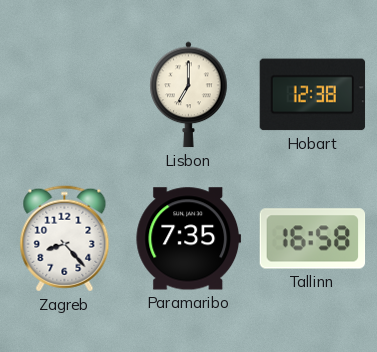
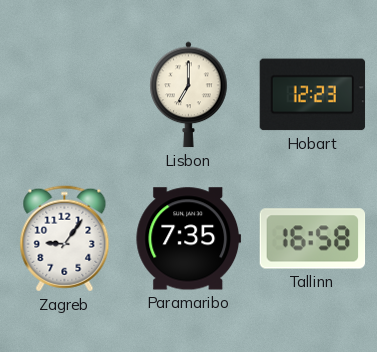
Hobart: 12:38 -> 12:23
Zagreb: 8:23 -> 9:06
